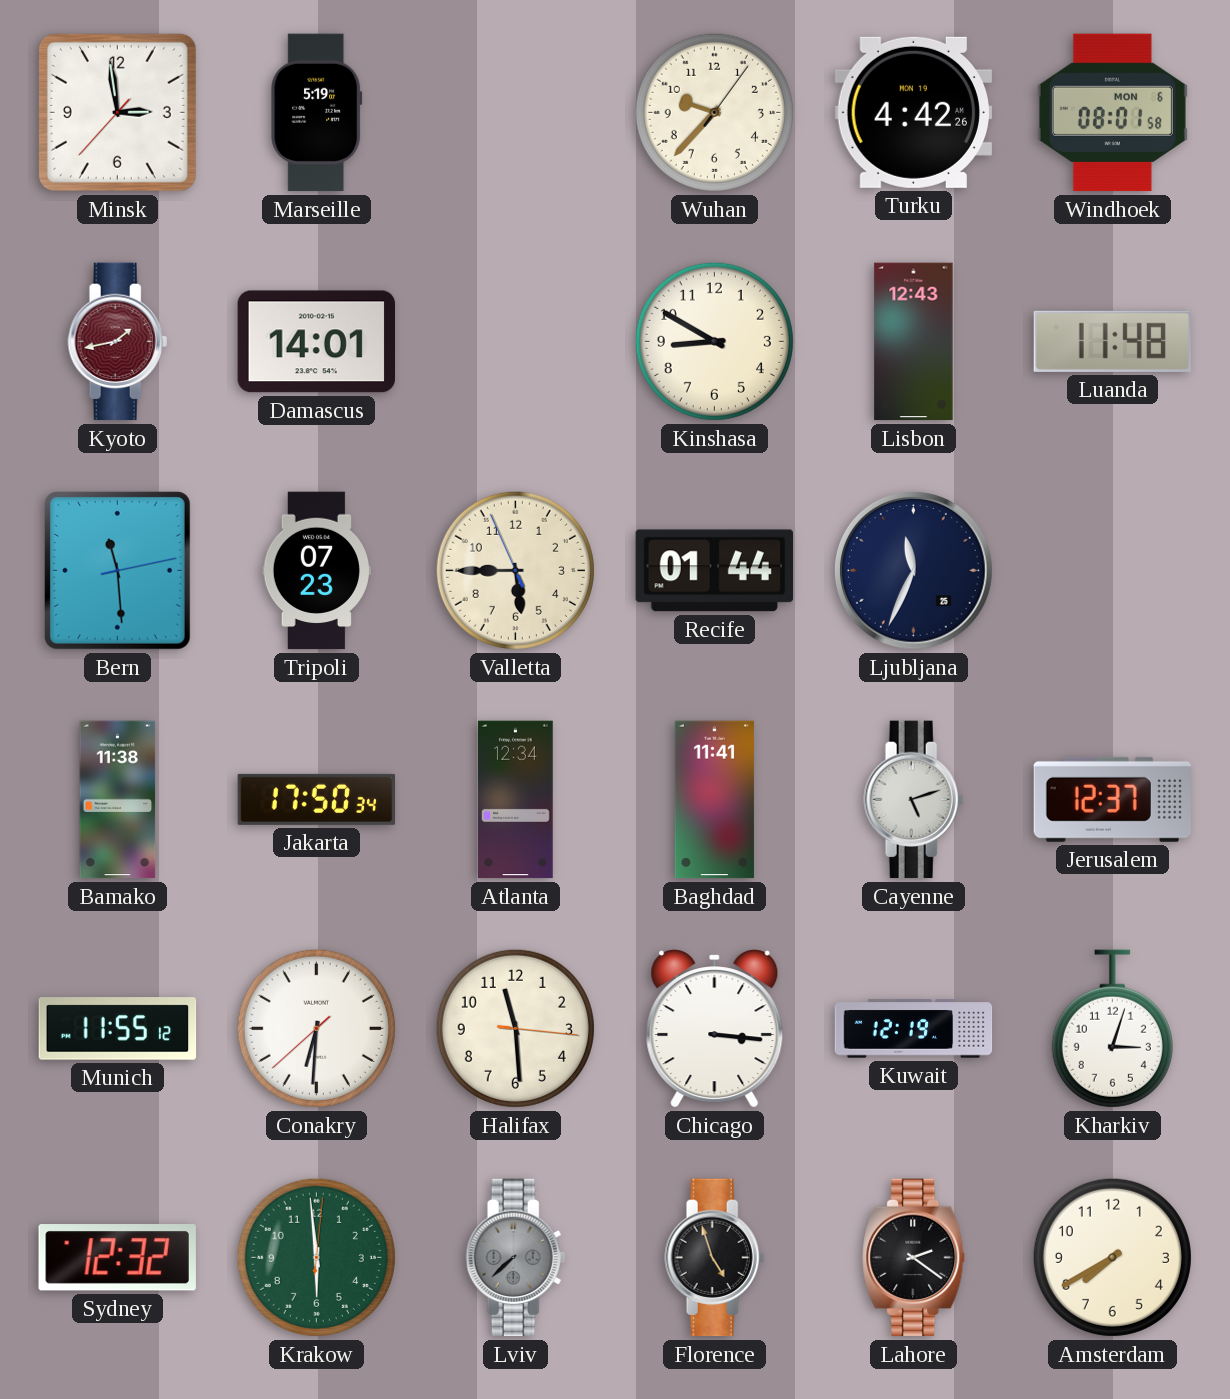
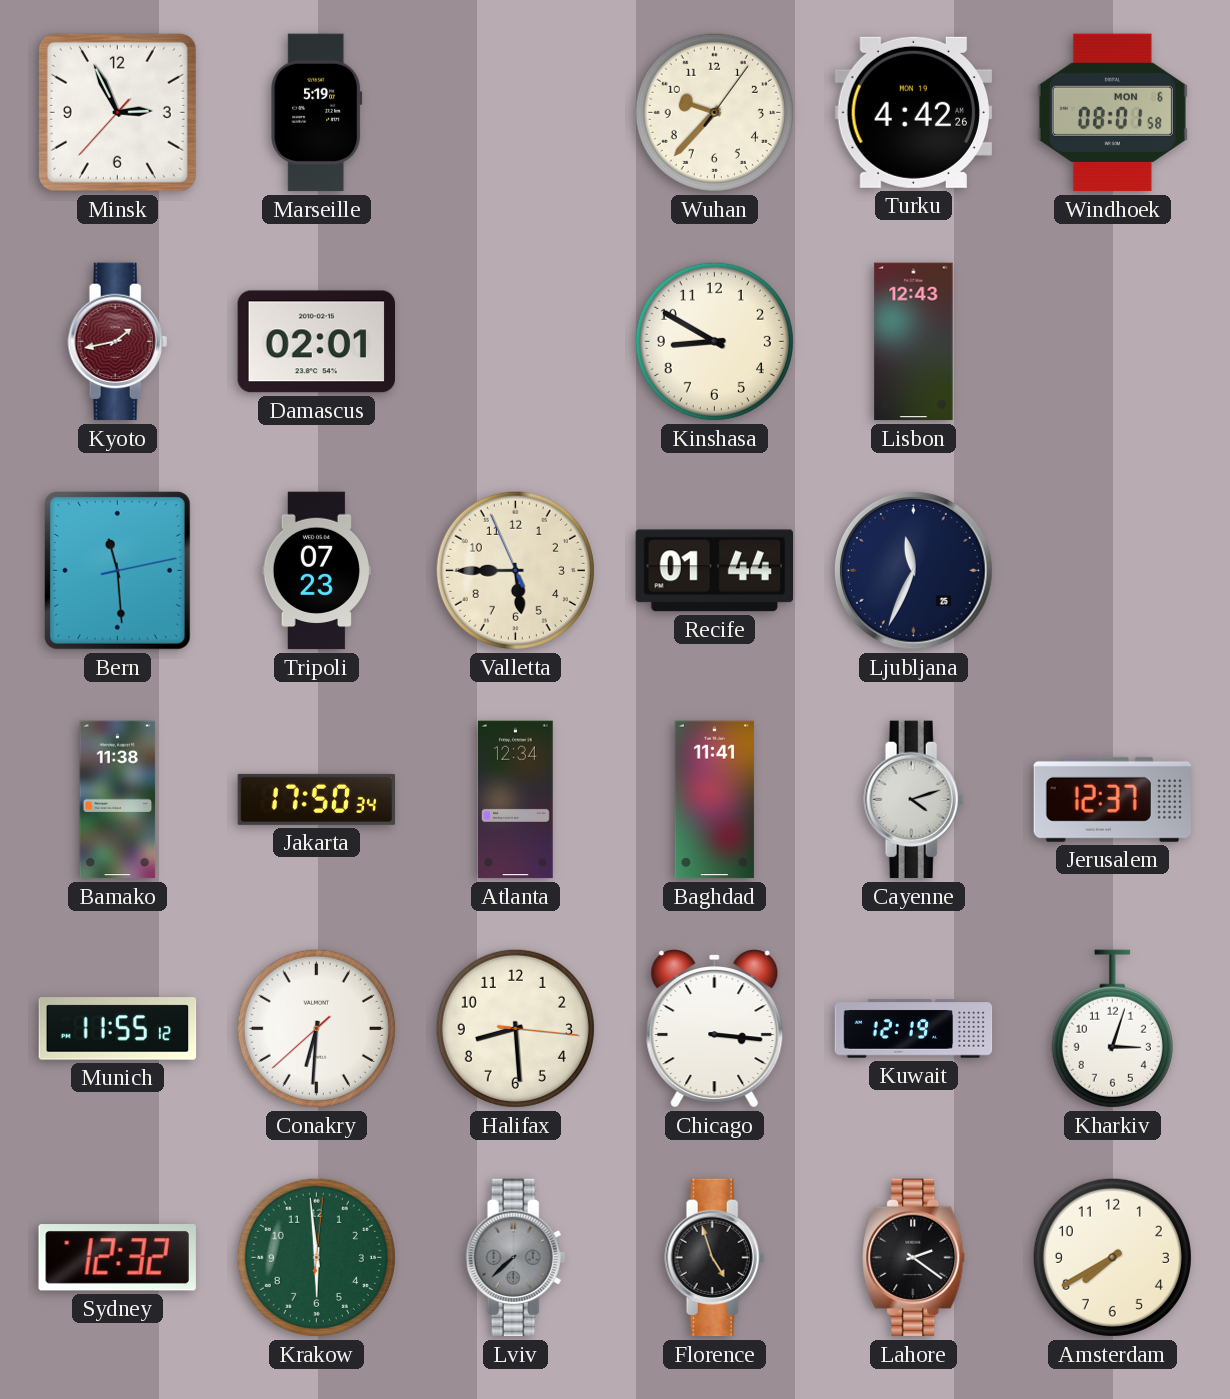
Minsk: 2:58 -> 2:55
Damascus: 14:01 -> 02:01
Luanda: 11:48 -> none
Cayenne: 5:12 -> 4:12
Halifax: 11:29 -> 8:29
